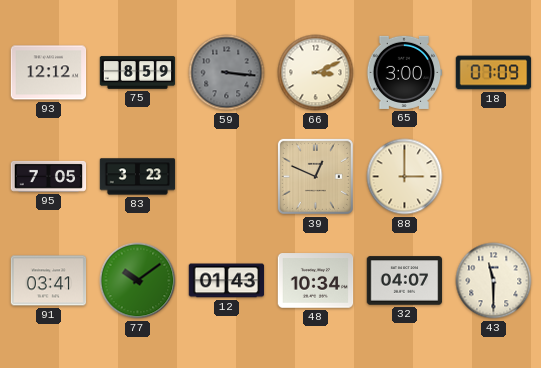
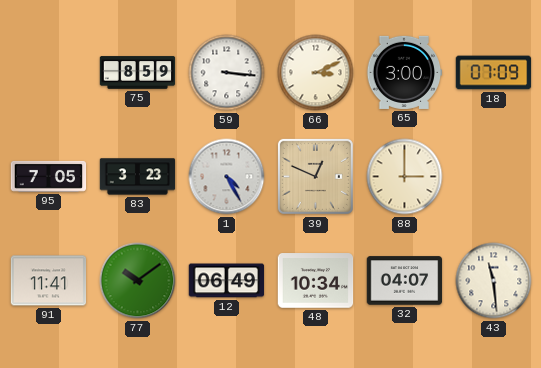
93: 12:12 -> none
59 dial: grey -> white
1: none -> 4:25
91: 03:41 -> 11:41
12: 01:43 -> 06:49
43: 11:30 -> 11:29
